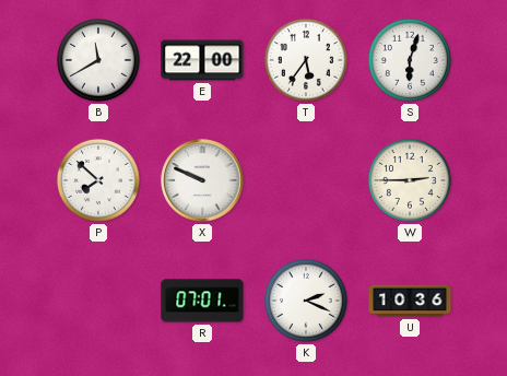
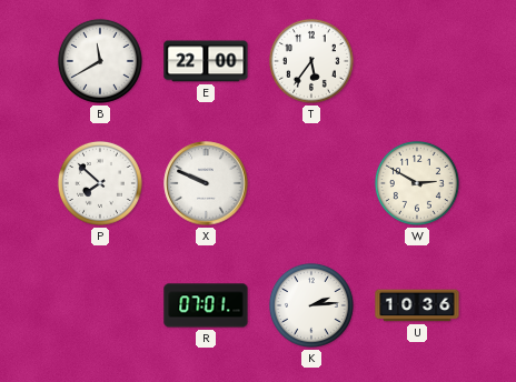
S: 6:03 -> none
W: 2:45 -> 2:50
K: 2:19 -> 2:14
